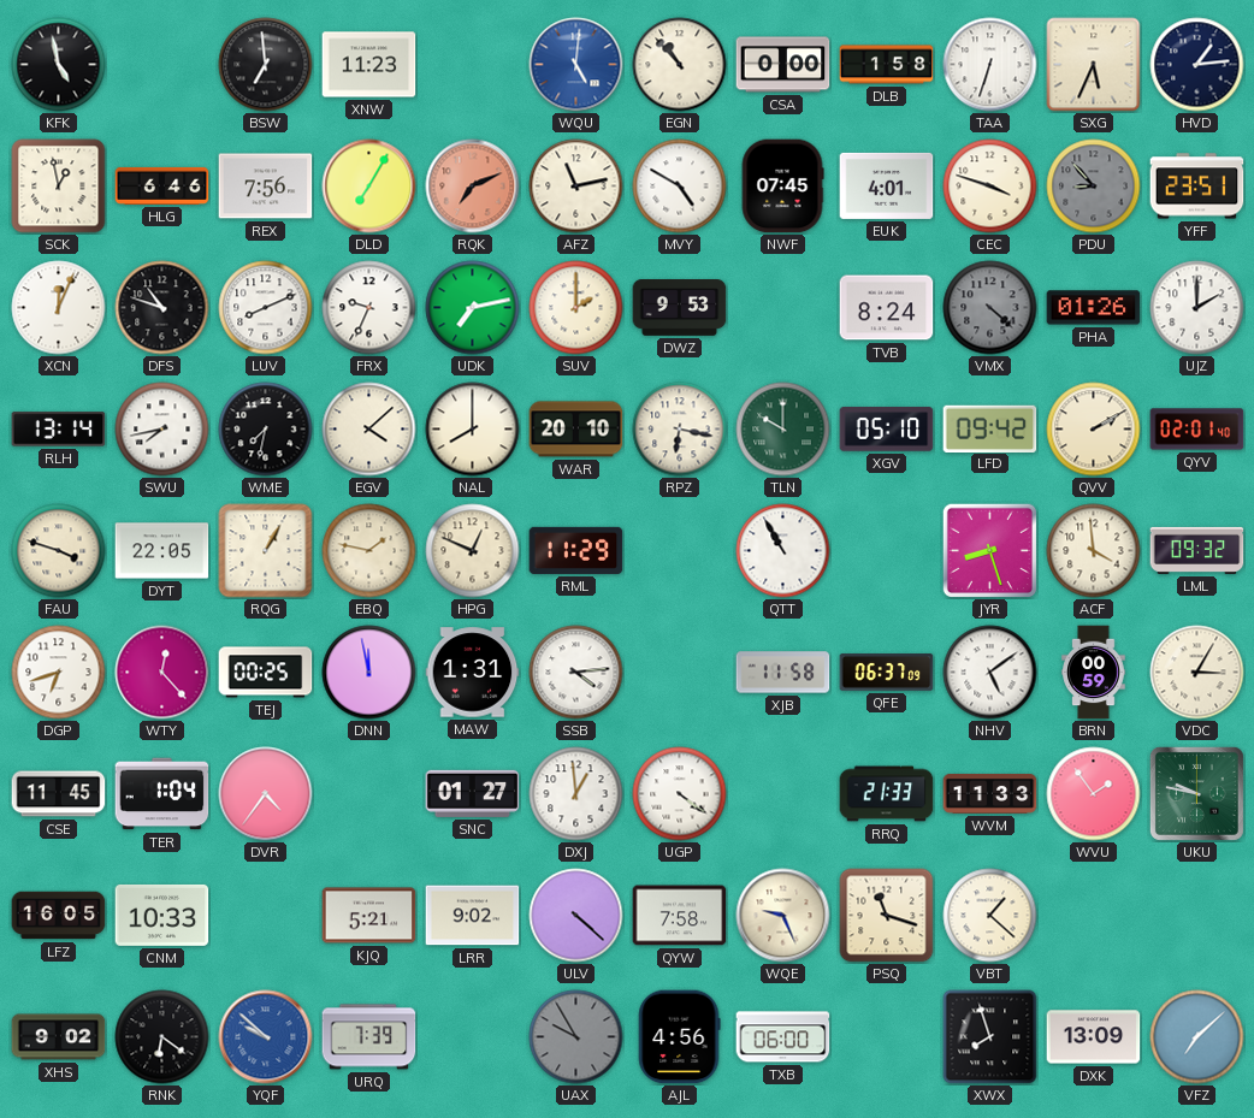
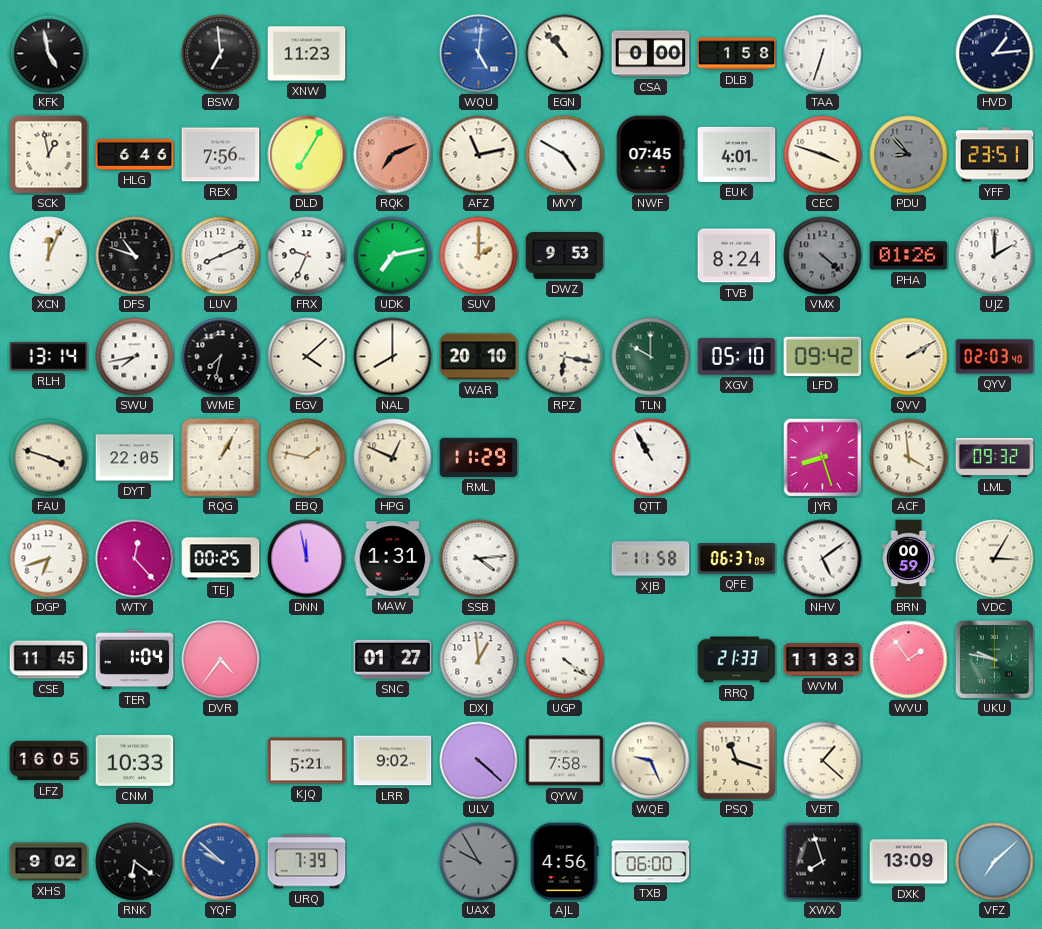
SXG: 5:34 -> none
QYV: 02:01 -> 02:03
